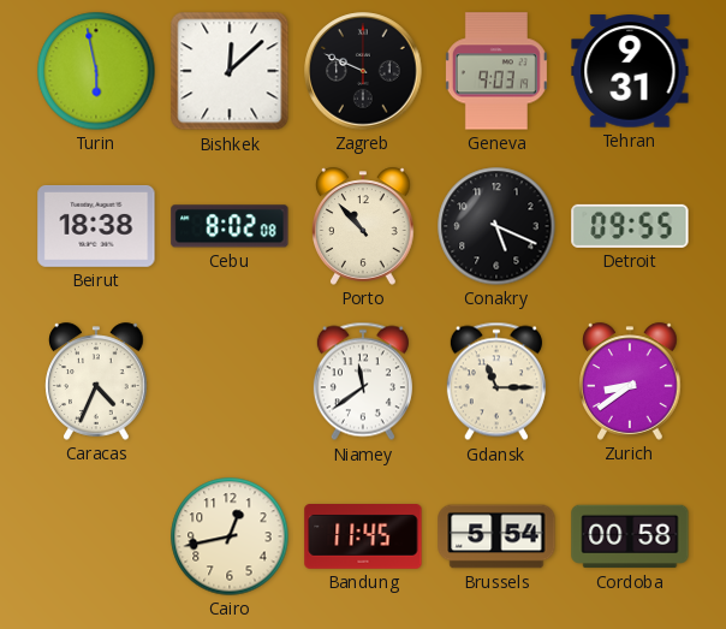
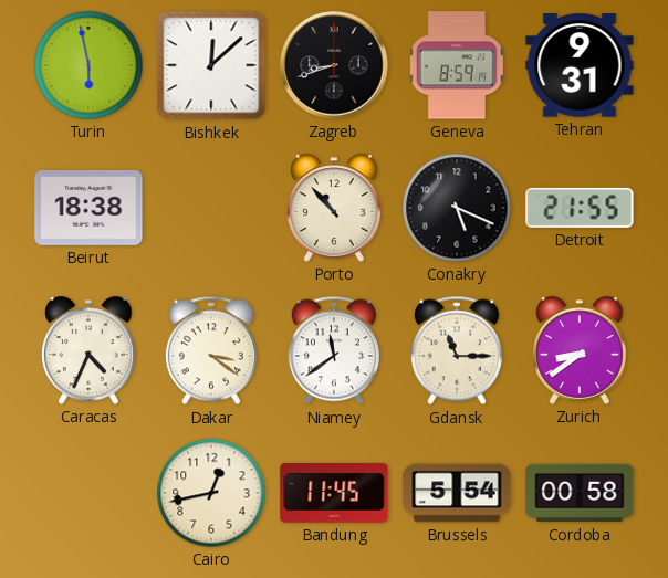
Zagreb: 9:49 -> 8:42
Geneva: 9:03 -> 8:59
Cebu: 8:02 -> none
Detroit: 09:55 -> 21:55
Dakar: none -> 3:21
